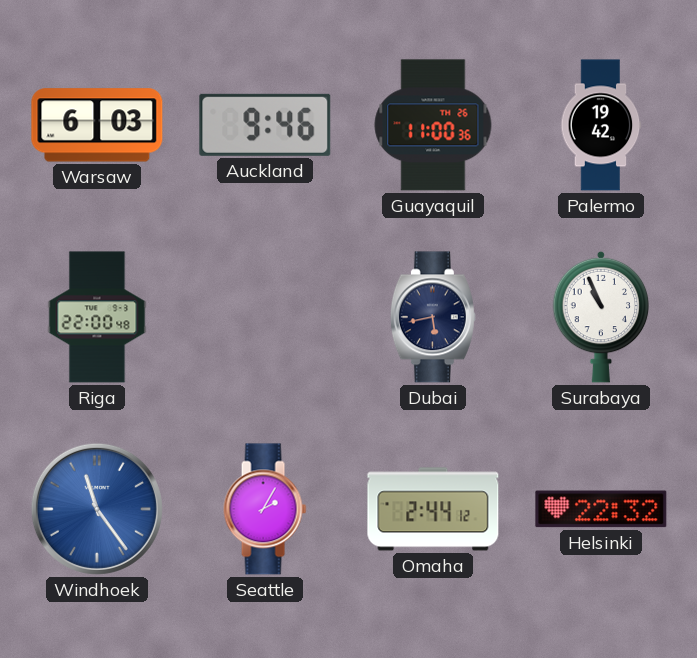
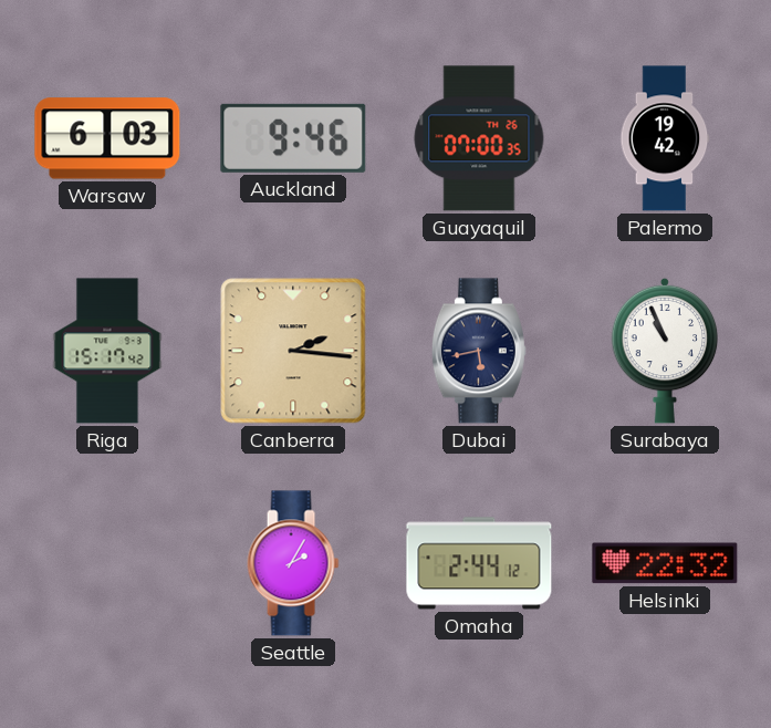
Guayaquil: 11:00 -> 07:00
Riga: 22:00 -> 15:17
Canberra: none -> 2:16
Windhoek: 11:24 -> none
